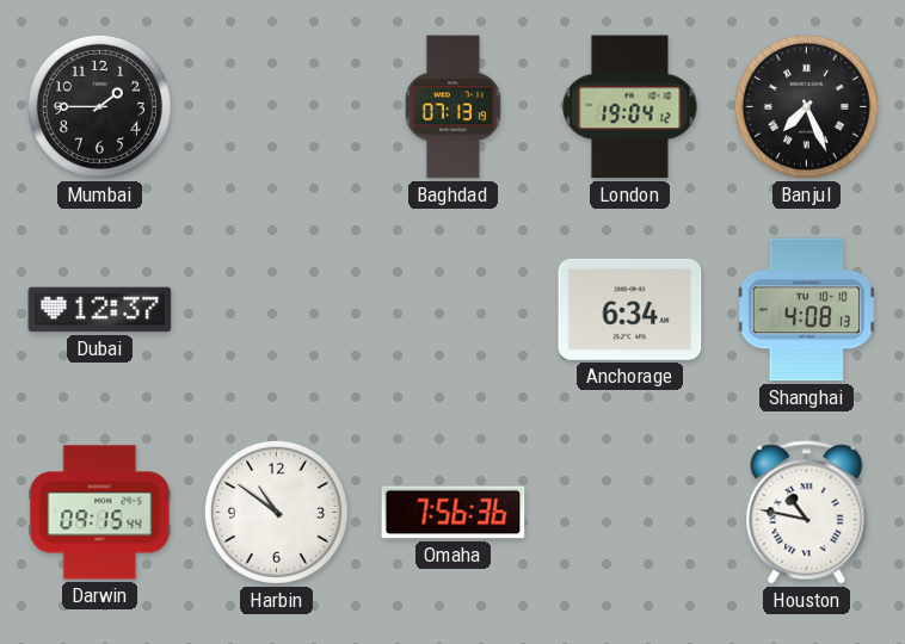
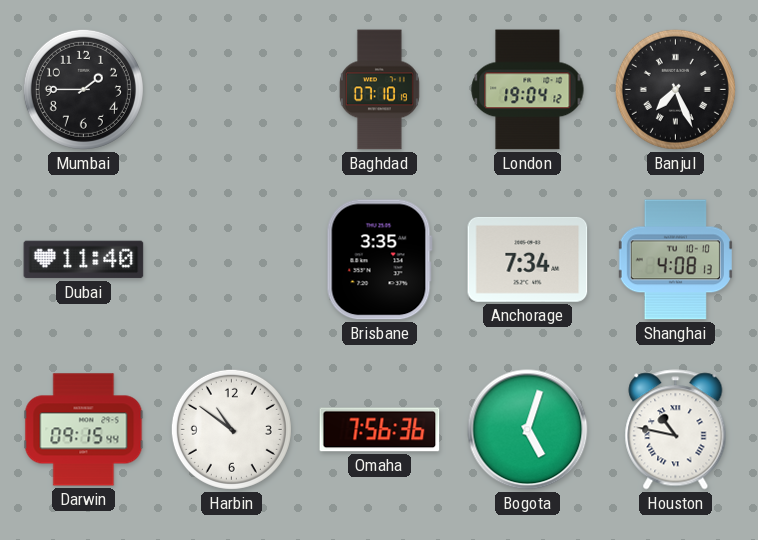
Baghdad: 07:13 -> 07:10
Dubai: 12:37 -> 11:40
Brisbane: none -> 3:35
Anchorage: 6:34 -> 7:34
Bogota: none -> 5:03
